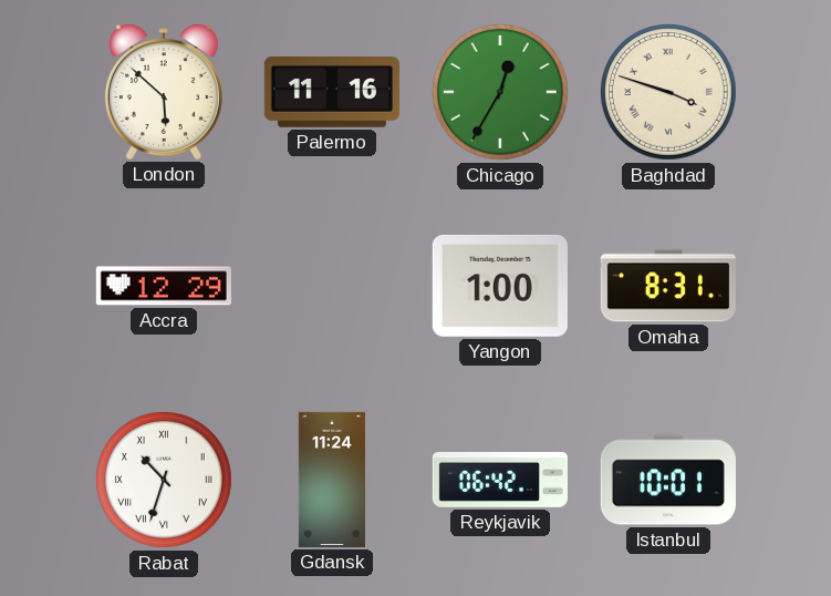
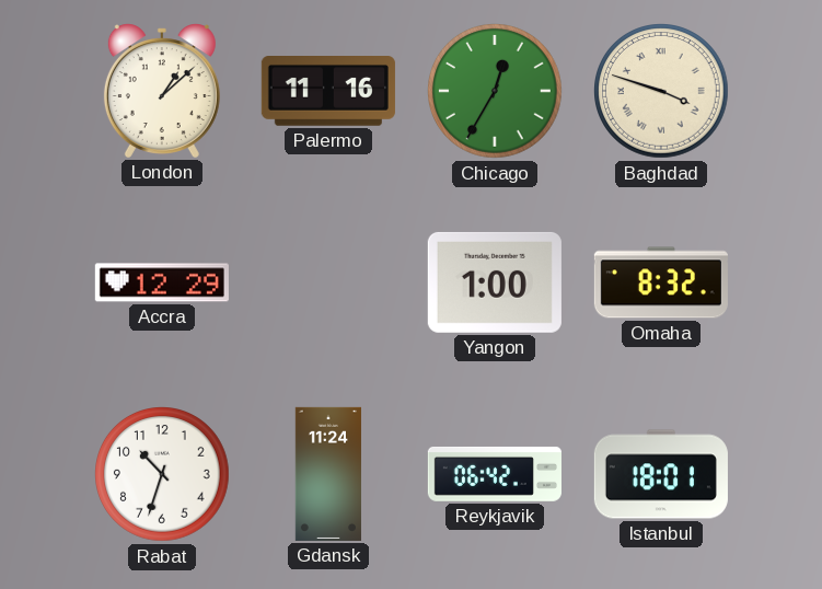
London: 5:52 -> 1:08
Omaha: 8:31 -> 8:32
Rabat numerals: Roman -> Arabic
Istanbul: 10:01 -> 18:01
